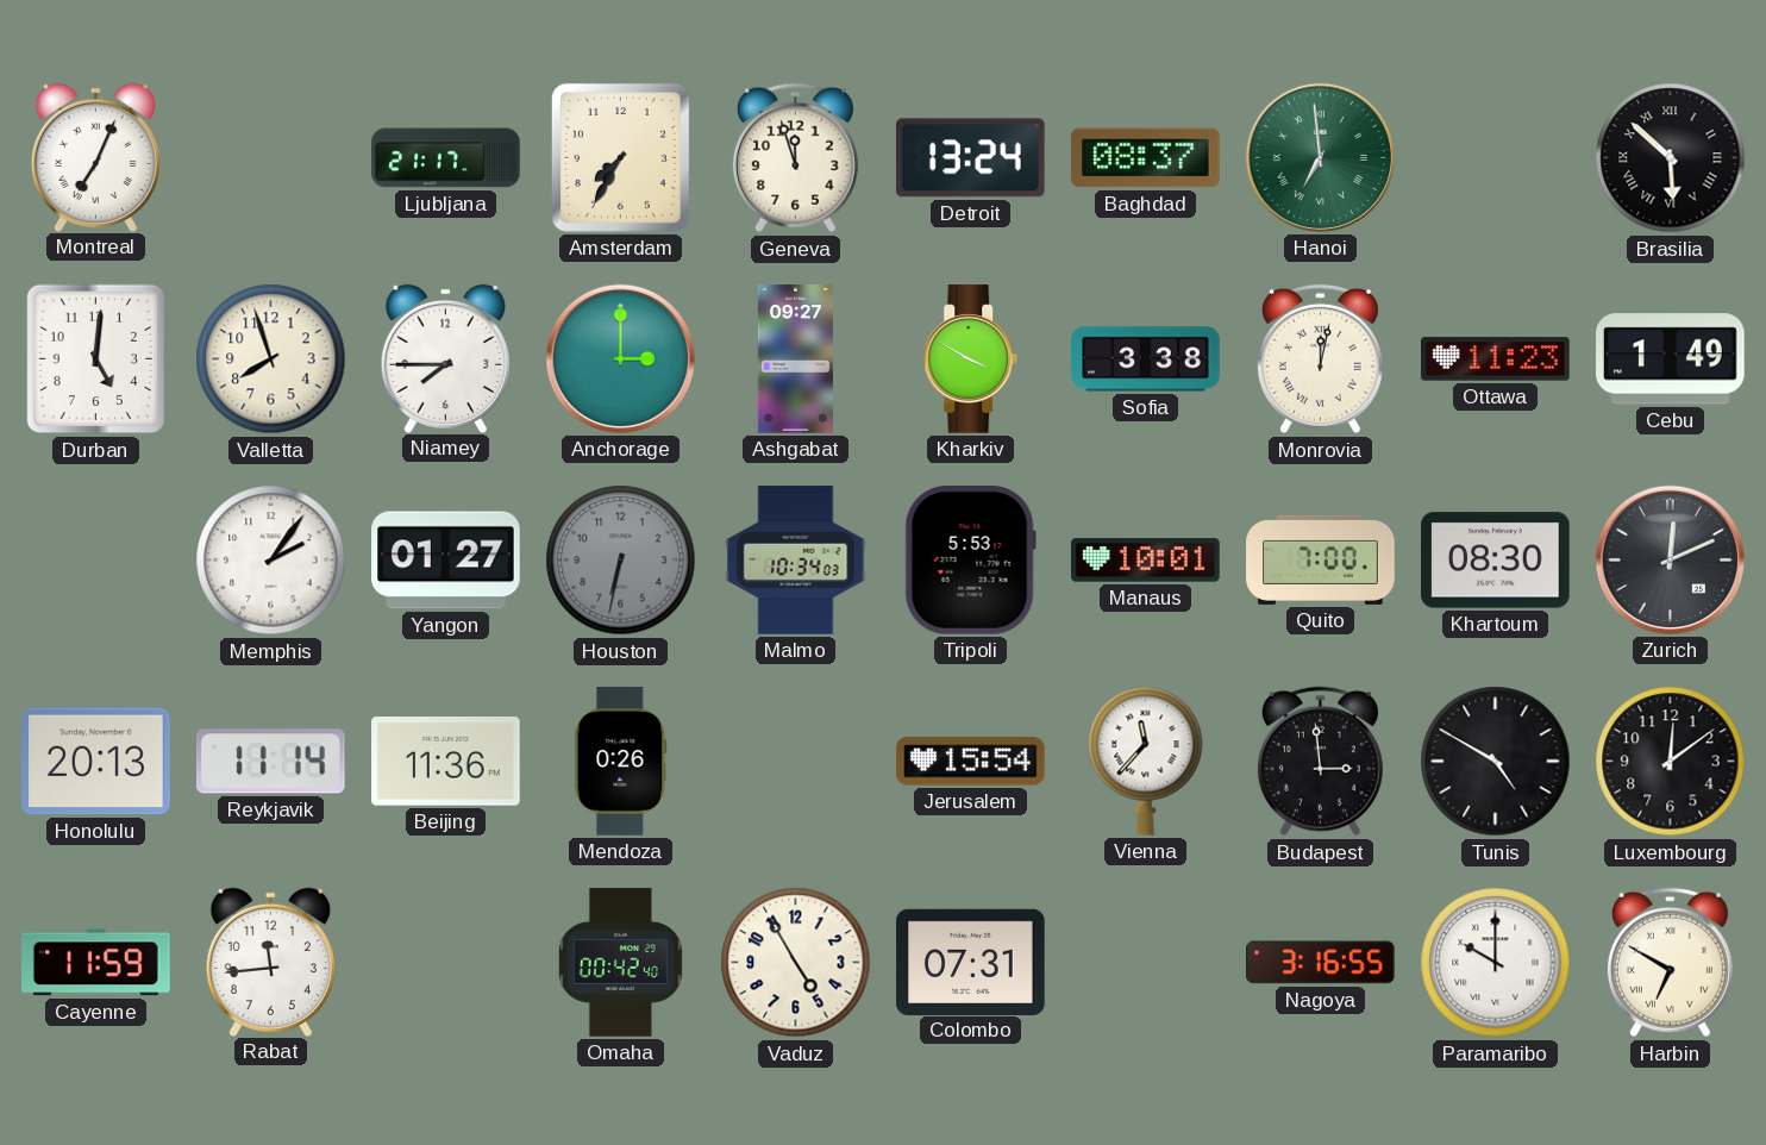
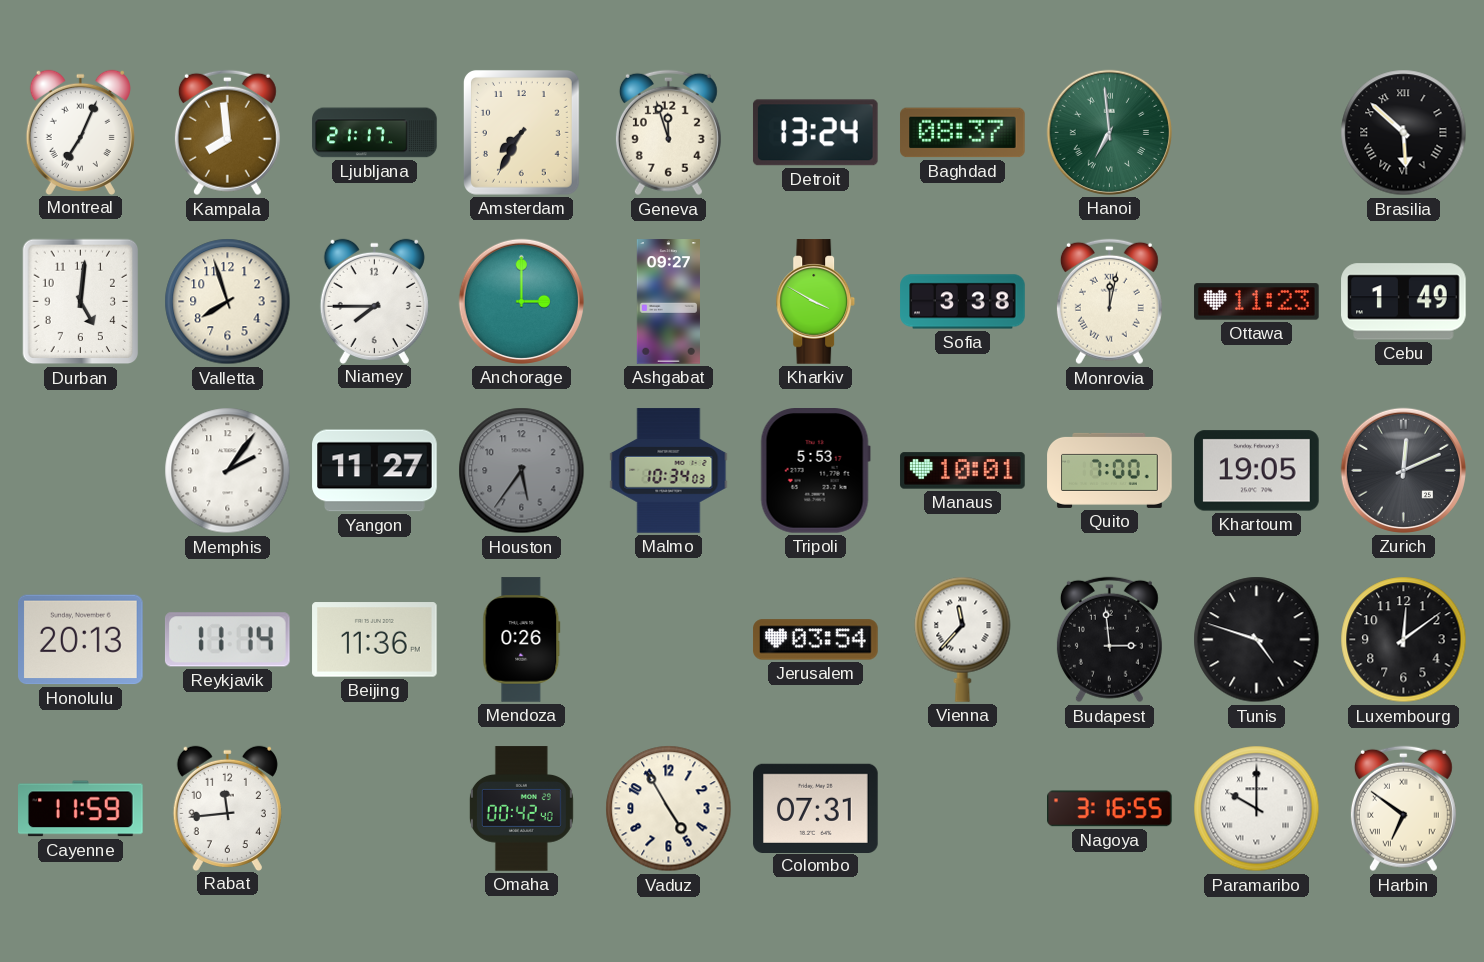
Kampala: none -> 7:59
Yangon: 01:27 -> 11:27
Houston: 6:32 -> 5:36
Khartoum: 08:30 -> 19:05
Jerusalem: 15:54 -> 03:54
Tunis: 4:50 -> 4:48
Harbin: 6:50 -> 6:51
